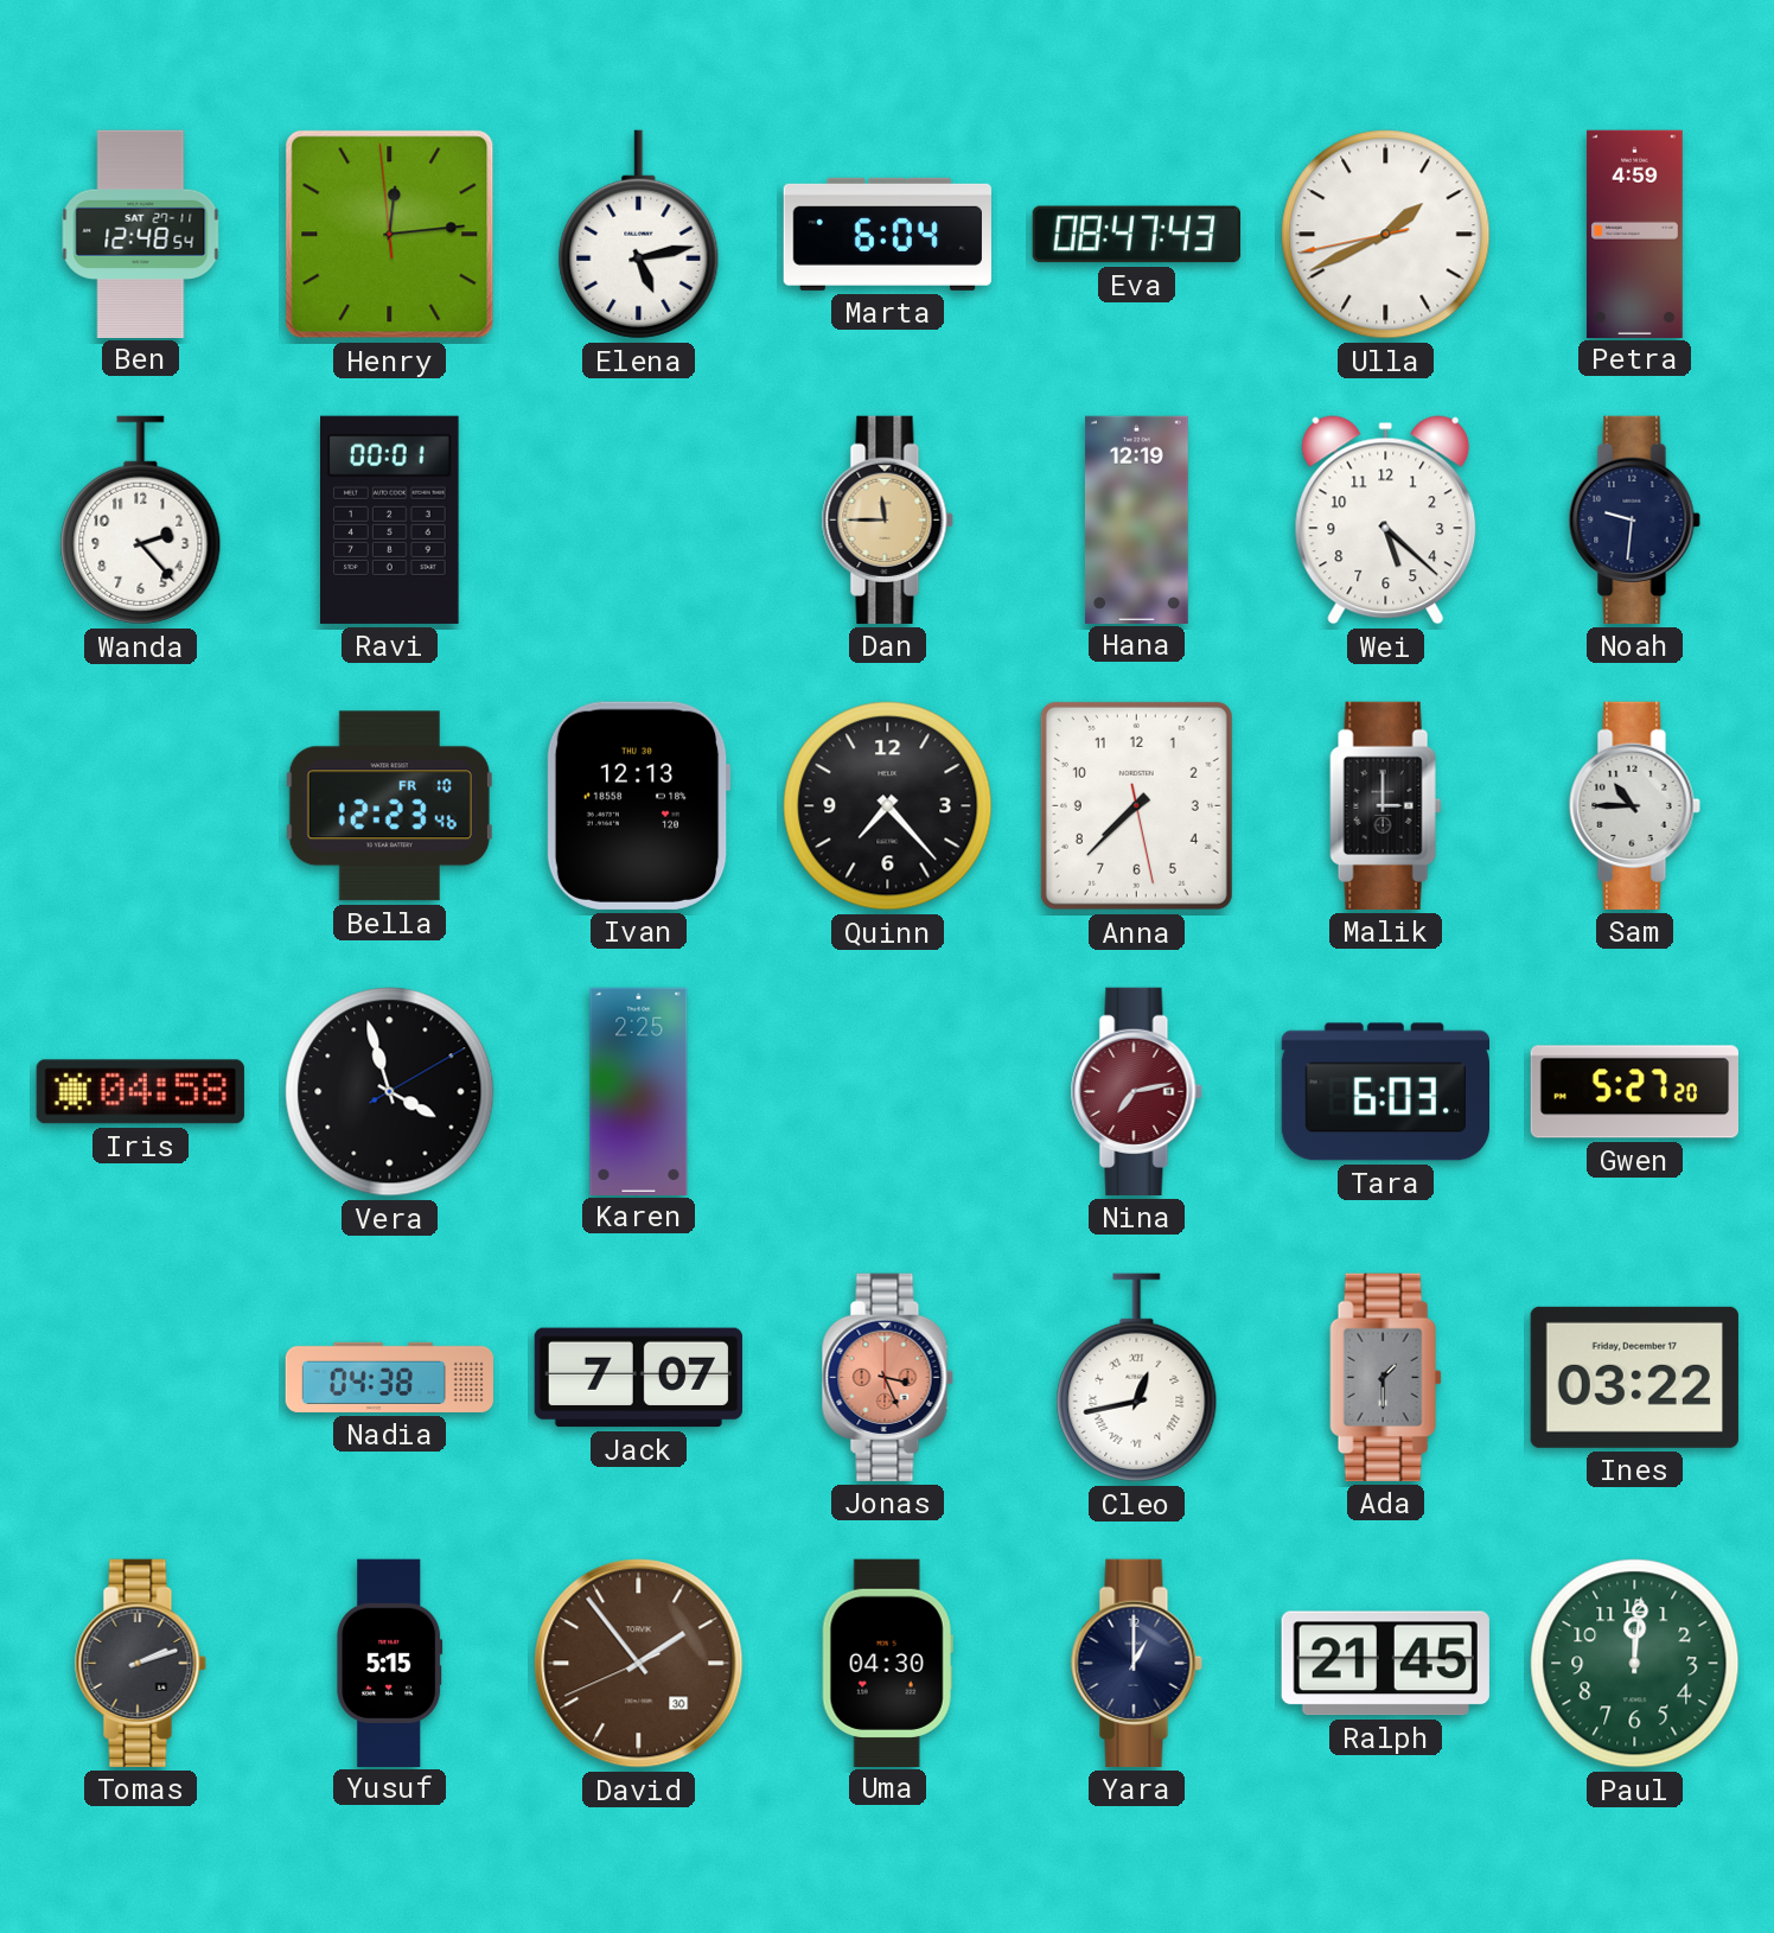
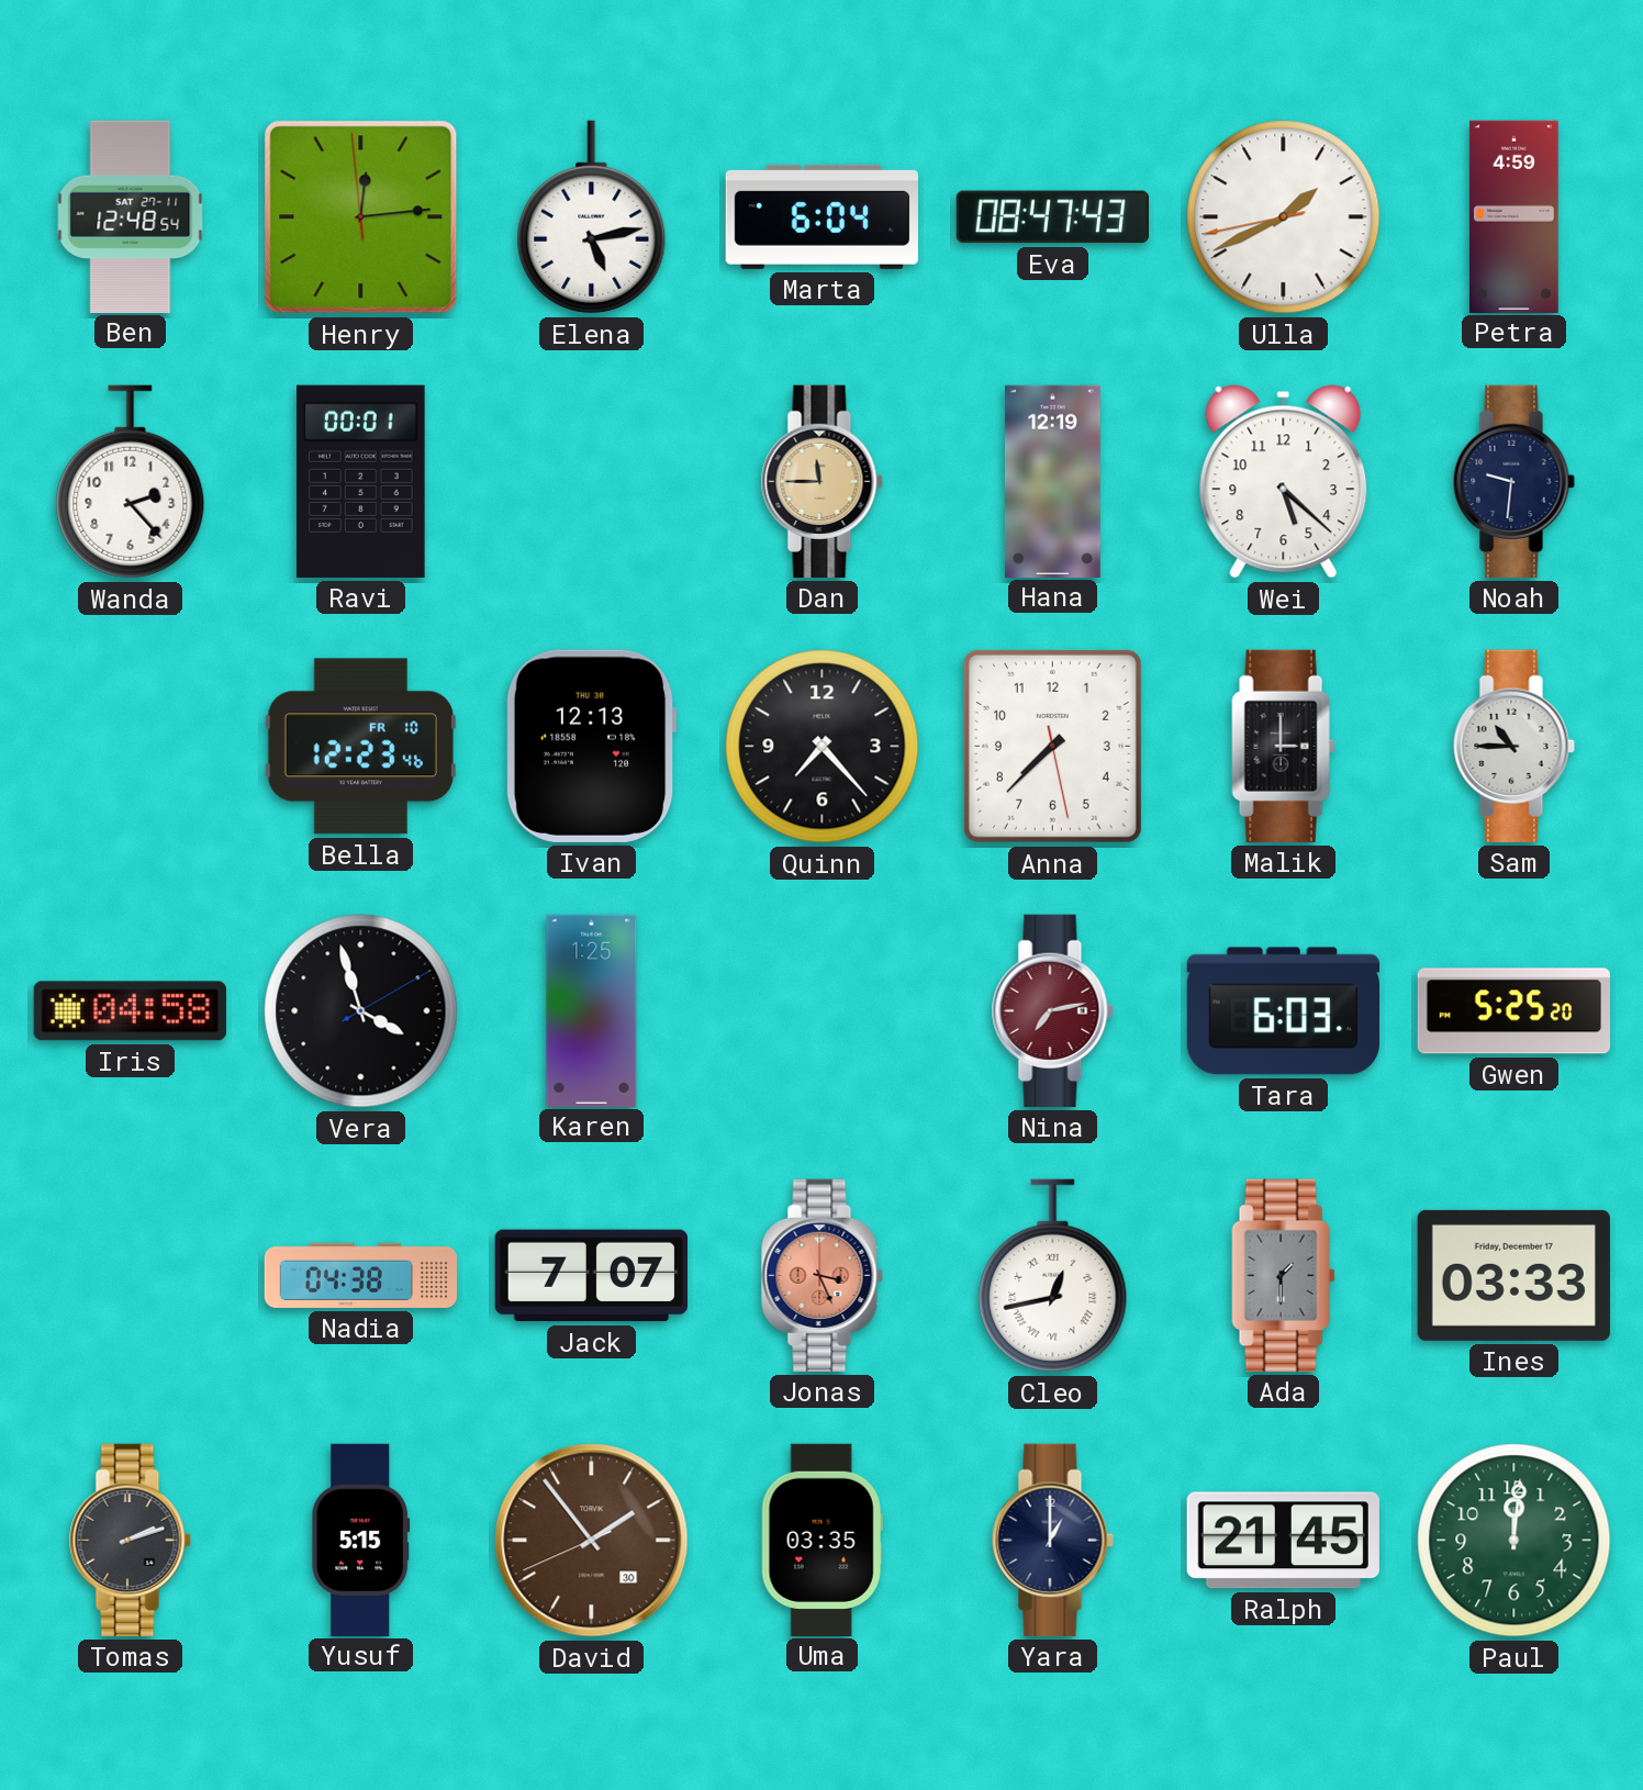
Karen: 2:25 -> 1:25
Gwen: 5:27 -> 5:25
Ines: 03:22 -> 03:33
Uma: 04:30 -> 03:35
